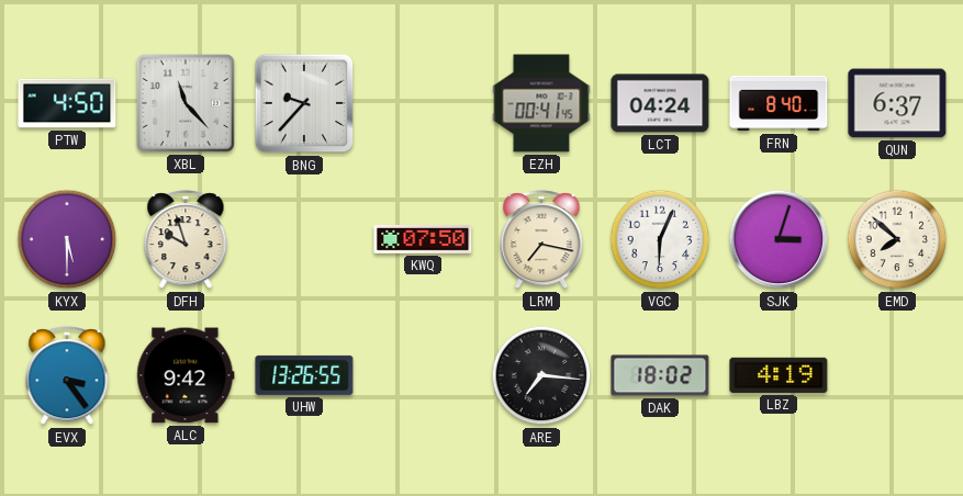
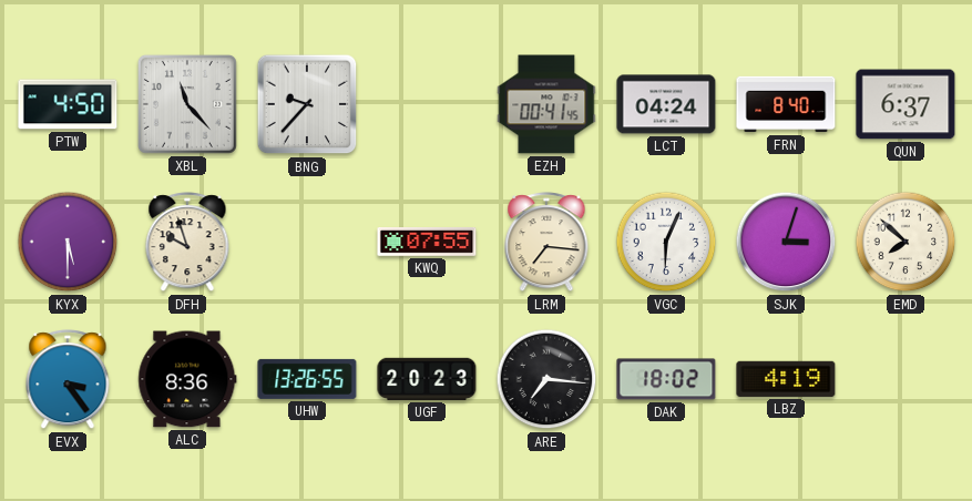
KWQ: 07:50 -> 07:55
LRM: 7:17 -> 7:16
ALC: 9:42 -> 8:36
UGF: none -> 20:23
